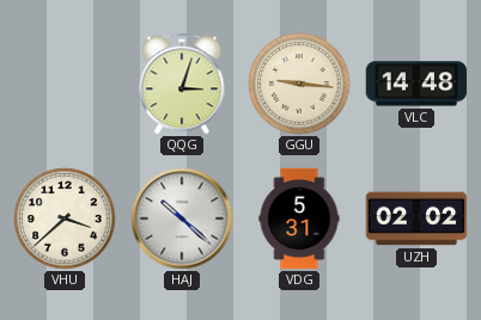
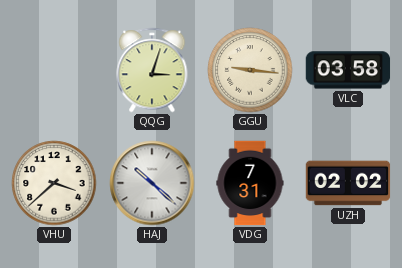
VLC: 14:48 -> 03:58
VDG: 5:31 -> 7:31
